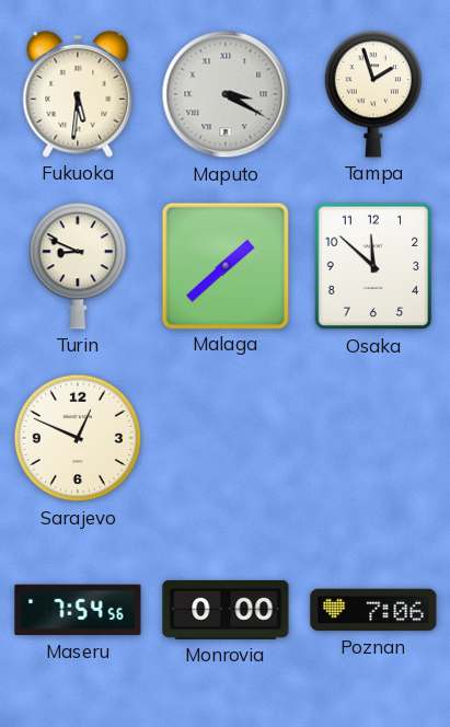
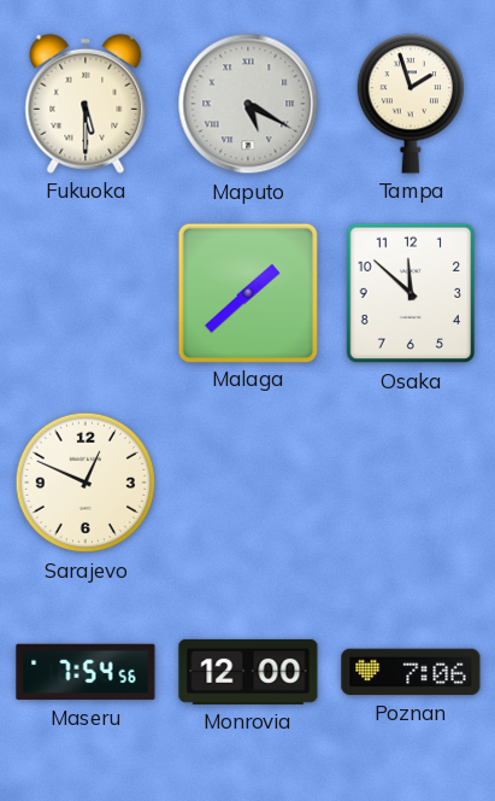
Fukuoka: 5:31 -> 5:30
Maputo: 3:20 -> 5:20
Turin: 8:49 -> none
Monrovia: 0:00 -> 12:00
